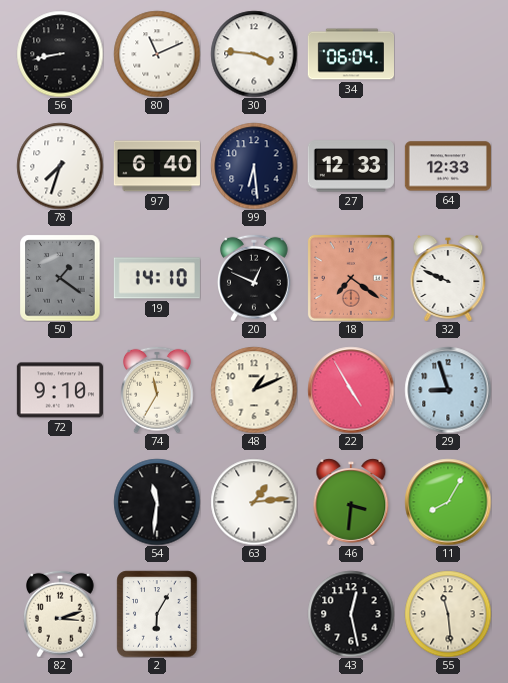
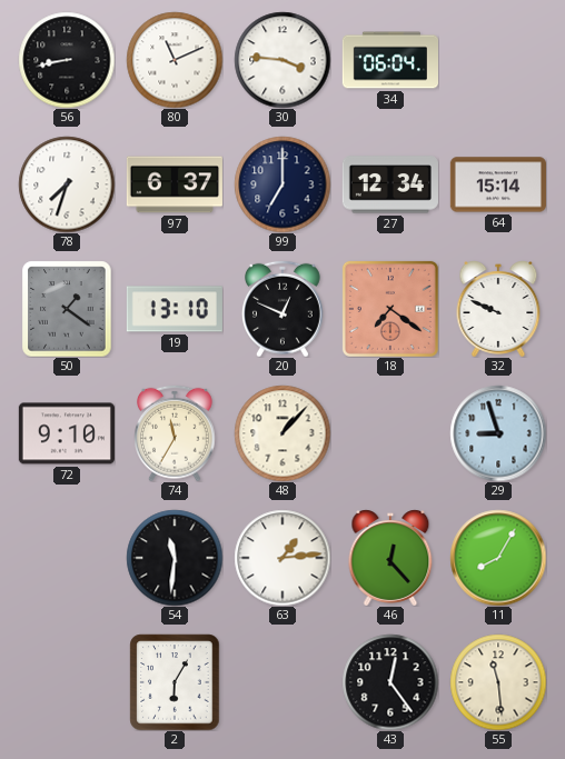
97: 6:40 -> 6:37
99: 6:29 -> 7:00
27: 12:33 -> 12:34
64: 12:33 -> 15:14
19: 14:10 -> 13:10
48: 1:11 -> 1:07
22: 4:55 -> none
46: 3:31 -> 12:23
82: 3:12 -> none
43: 12:28 -> 12:24
